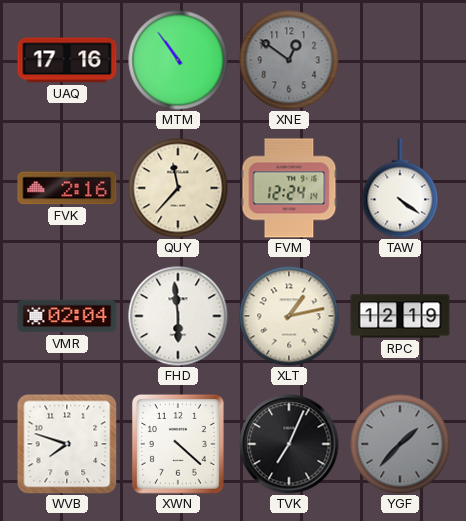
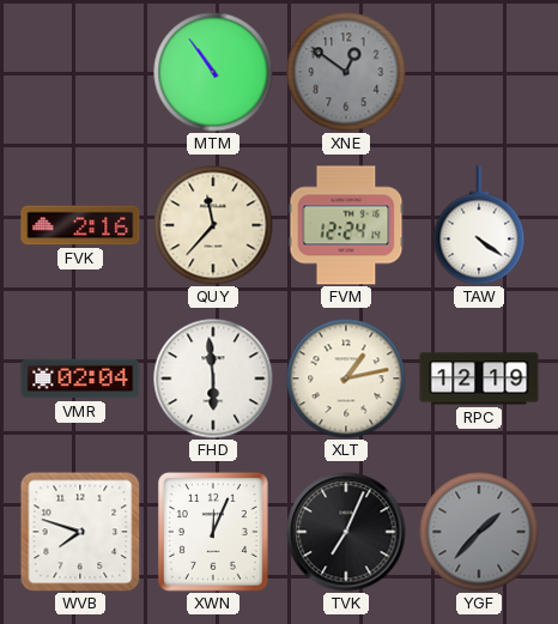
UAQ: 17:16 -> none
XWN: 4:22 -> 12:04
